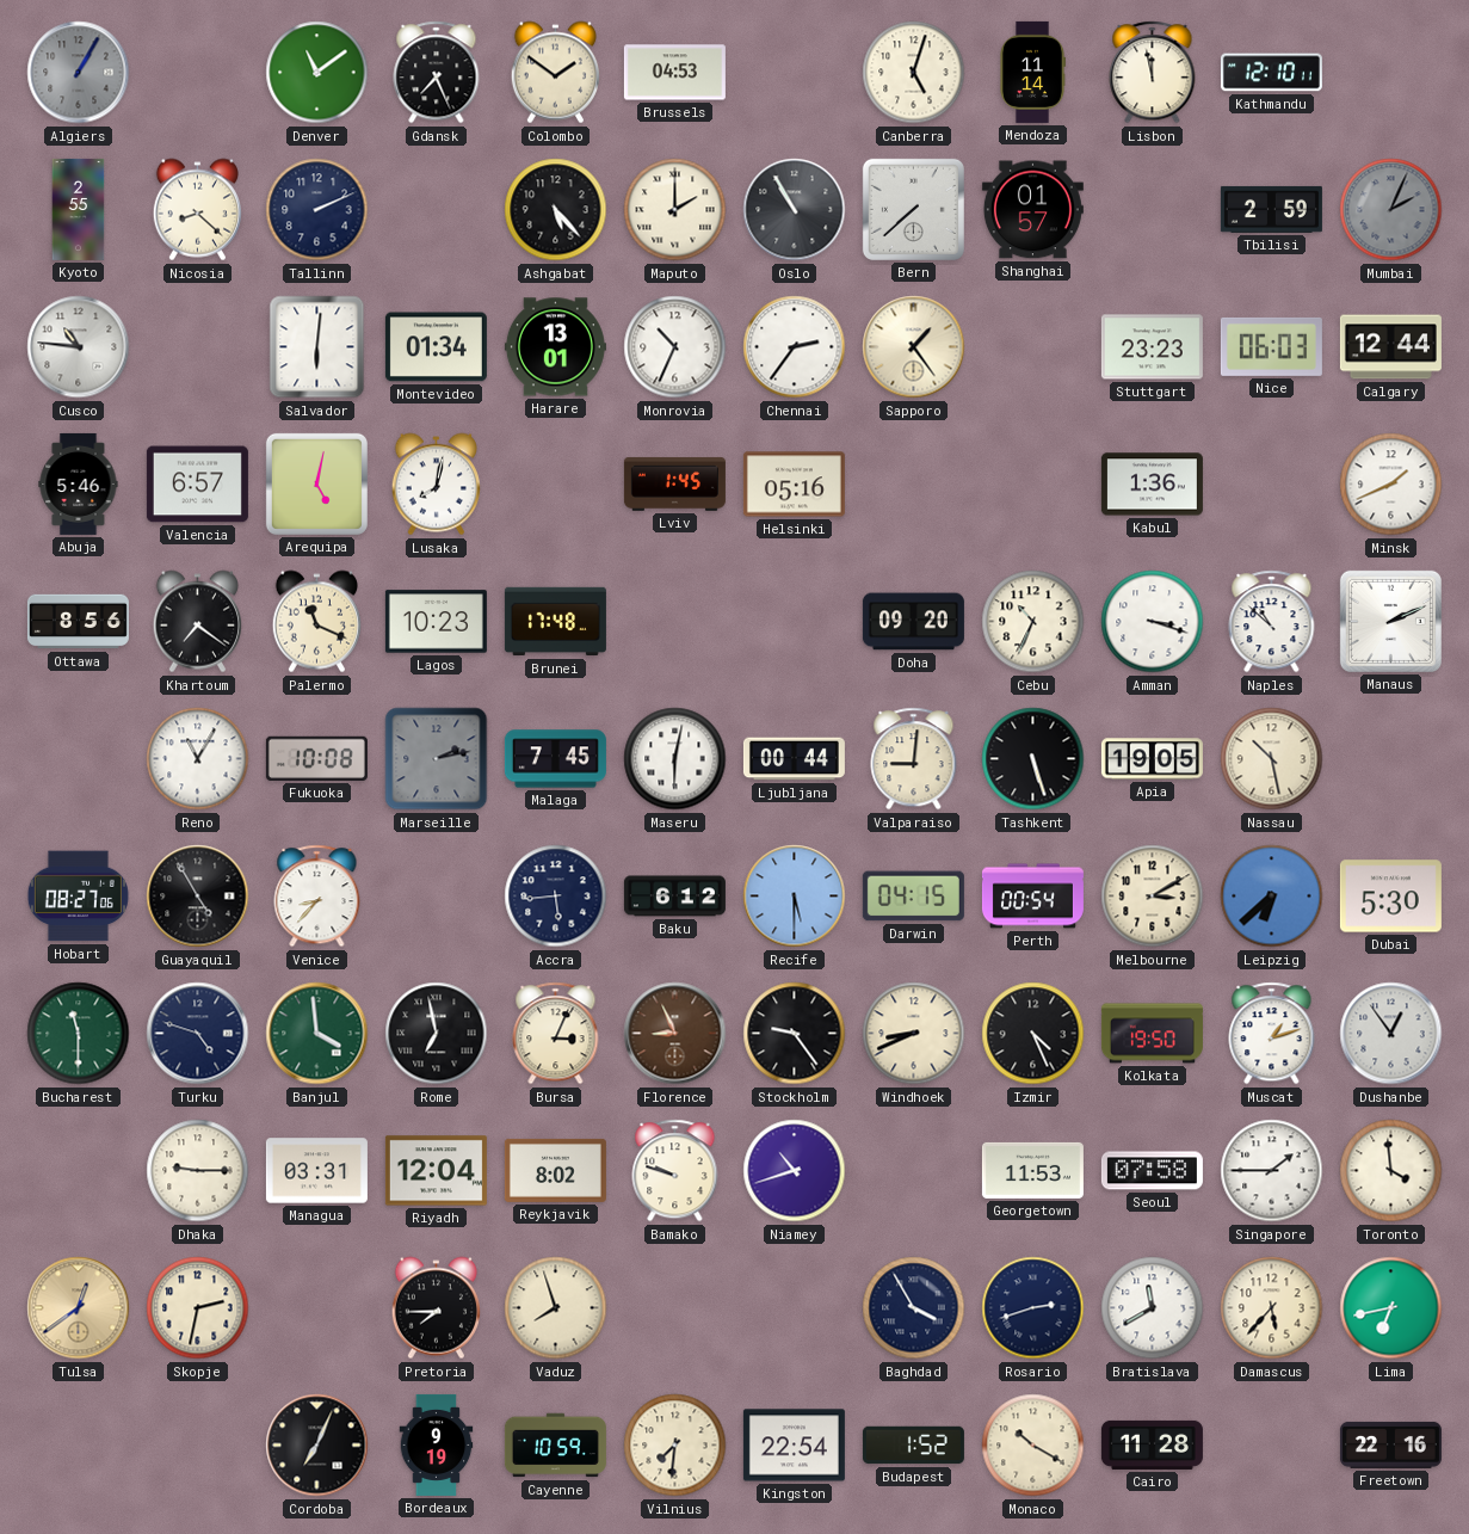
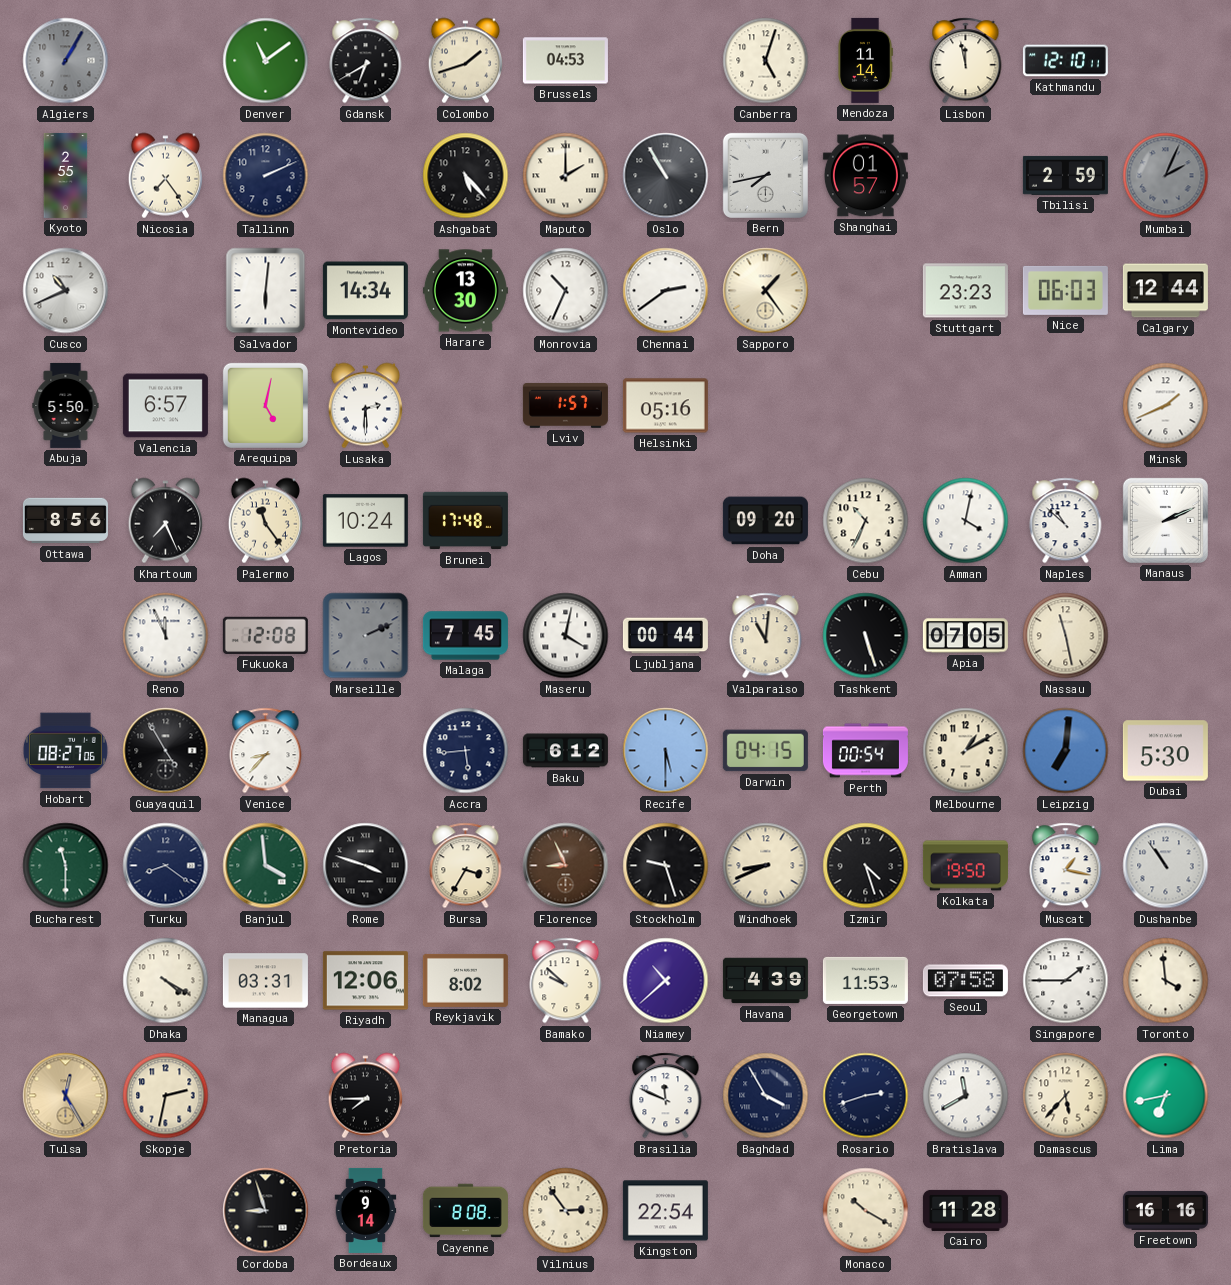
Gdansk: 7:26 -> 6:40
Colombo: 1:51 -> 1:42
Nicosia: 8:22 -> 7:24
Bern: 7:38 -> 7:43
Cusco: 10:46 -> 10:41
Montevideo: 01:34 -> 14:34
Harare: 13:01 -> 13:30
Chennai: 2:36 -> 2:39
Abuja: 5:46 -> 5:50
Lusaka: 8:02 -> 2:30
Lviv: 1:45 -> 1:57
Kabul: 1:36 -> none
Khartoum: 7:21 -> 7:26
Palermo: 11:19 -> 11:24
Lagos: 10:23 -> 10:24
Amman: 3:18 -> 4:02
Reno: 11:05 -> 11:56
Fukuoka: 10:08 -> 12:08
Marseille: 2:13 -> 2:11
Maseru: 6:02 -> 4:02
Valparaiso: 9:01 -> 11:01
Apia: 19:05 -> 07:05
Nassau: 10:28 -> 11:28
Melbourne: 3:10 -> 1:10
Leipzig: 6:38 -> 7:01
Turku: 4:48 -> 8:21
Rome: 6:58 -> 3:48
Bursa: 3:04 -> 3:35
Stockholm: 9:24 -> 9:27
Izmir: 4:26 -> 4:27
Muscat: 1:12 -> 1:17
Dushanbe: 12:54 -> 10:54
Dhaka: 9:15 -> 4:20
Riyadh: 12:04 -> 12:06
Bamako: 9:48 -> 9:52
Niamey: 10:42 -> 10:38
Havana: none -> 4:39
Tulsa: 12:39 -> 12:25
Vaduz: 7:57 -> none
Brasilia: none -> 11:49
Cordoba: 7:04 -> 8:57
Bordeaux: 9:19 -> 9:14
Cayenne: 10:59 -> 8:08
Vilnius: 7:31 -> 2:54
Budapest: 1:52 -> none
Freetown: 22:16 -> 16:16
